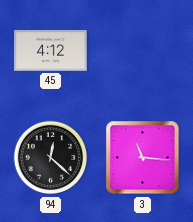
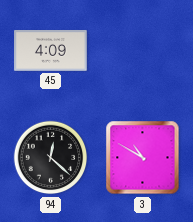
45: 4:12 -> 4:09
3: 11:16 -> 10:50
